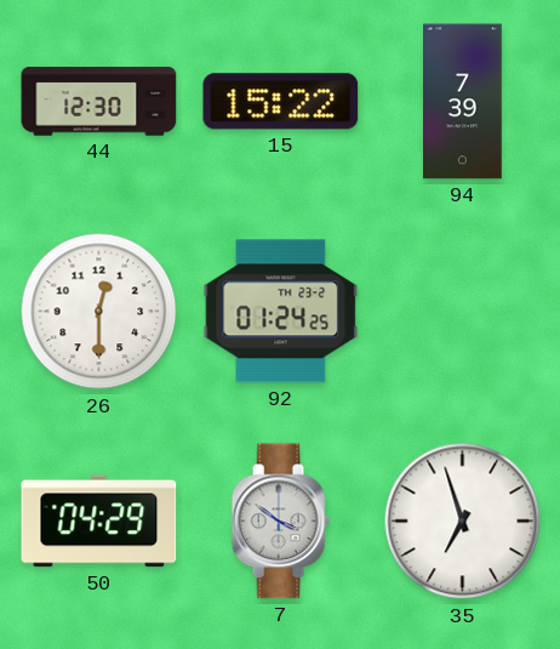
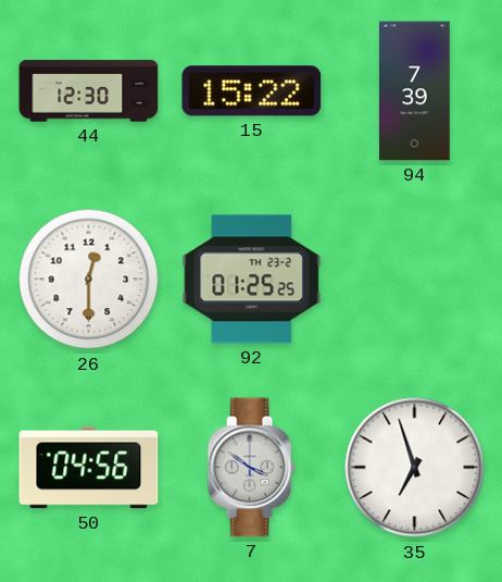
92: 01:24 -> 01:25
50: 04:29 -> 04:56
